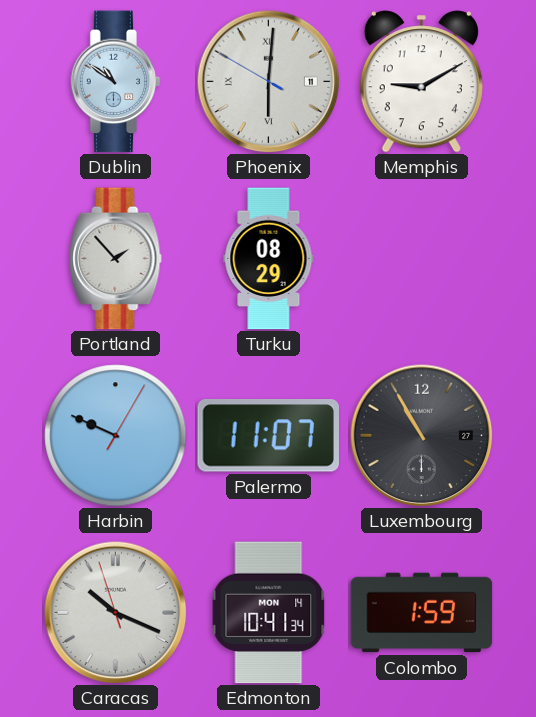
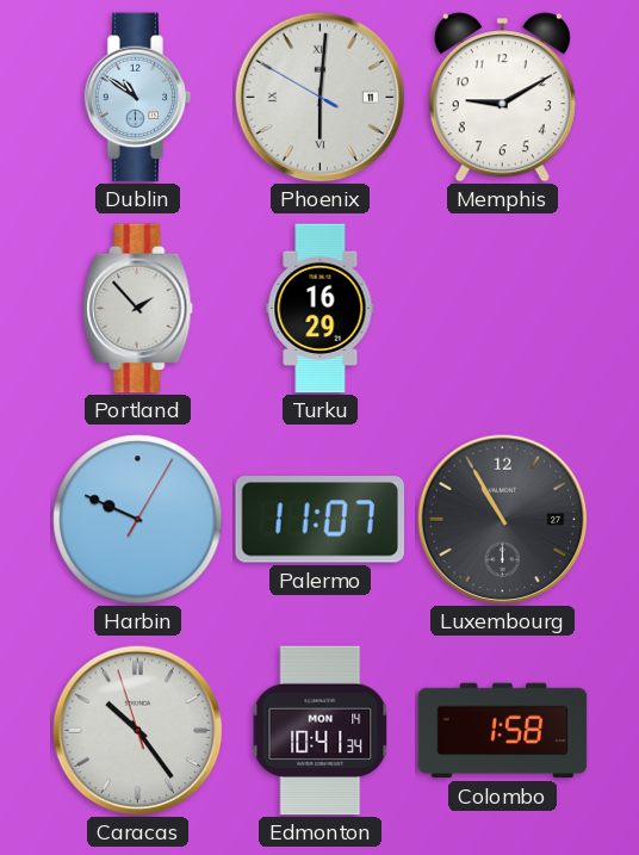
Turku: 08:29 -> 16:29
Caracas: 10:18 -> 10:23
Colombo: 1:59 -> 1:58
